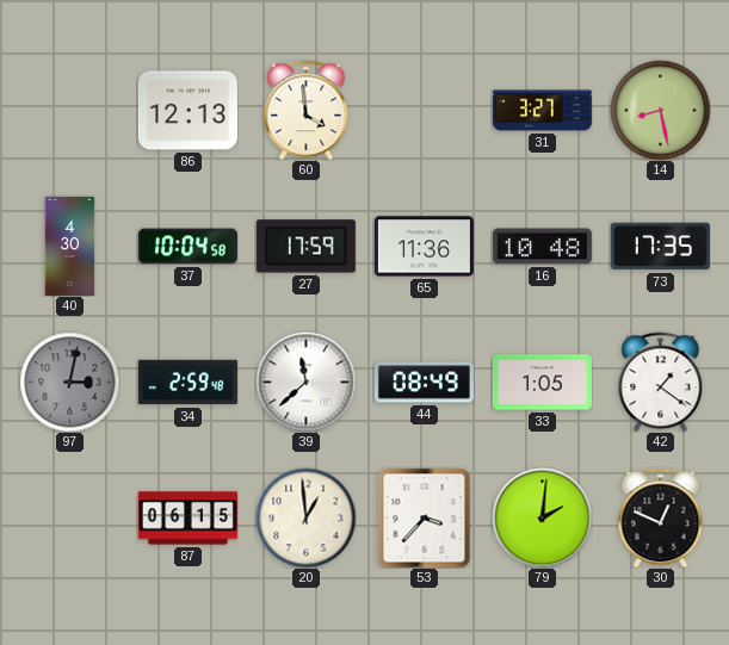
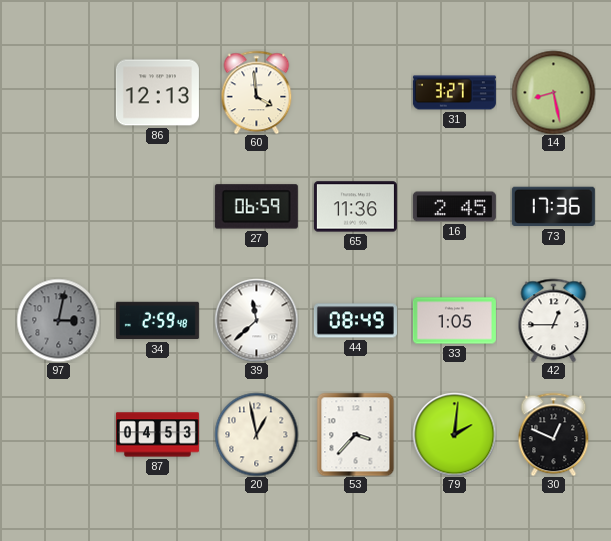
40: 4:30 -> none
37: 10:04 -> none
27: 17:59 -> 06:59
16: 10:48 -> 2:45
73: 17:35 -> 17:36
42: 1:21 -> 12:45
87: 06:15 -> 04:53
20: 12:59 -> 12:58
